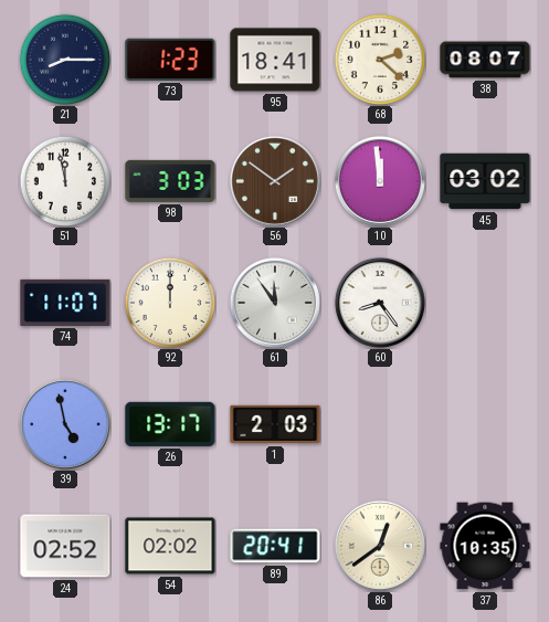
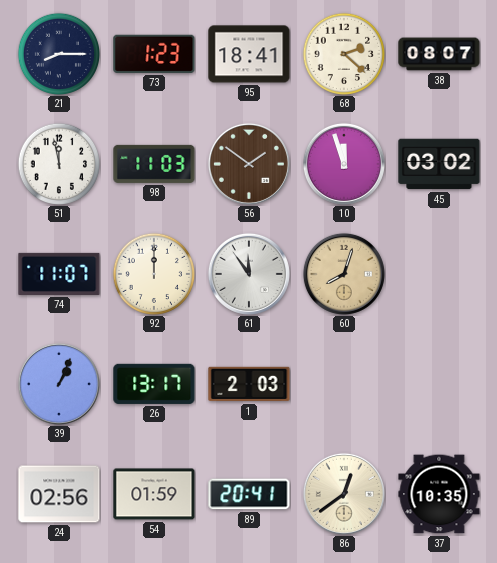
98: 3:03 -> 11:03
10: 11:59 -> 11:57
60: 8:24 -> 8:03
60 dial: white -> champagne
39: 4:58 -> 1:04
24: 02:52 -> 02:56
54: 02:02 -> 01:59
